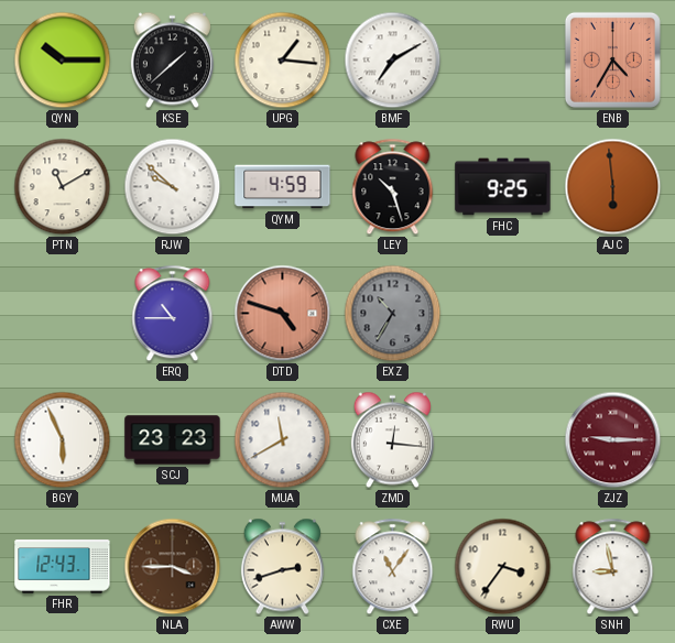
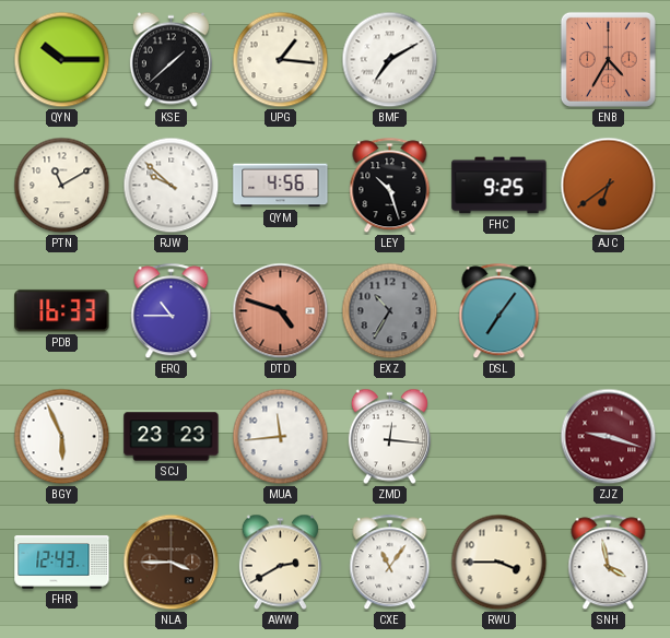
QYM: 4:59 -> 4:56
AJC: 5:59 -> 6:39
PDB: none -> 16:33
DSL: none -> 7:06
MUA: 11:40 -> 11:44
ZJZ: 9:15 -> 9:18
AWW: 2:42 -> 2:40
RWU: 3:36 -> 3:45
SNH: 8:58 -> 3:58
